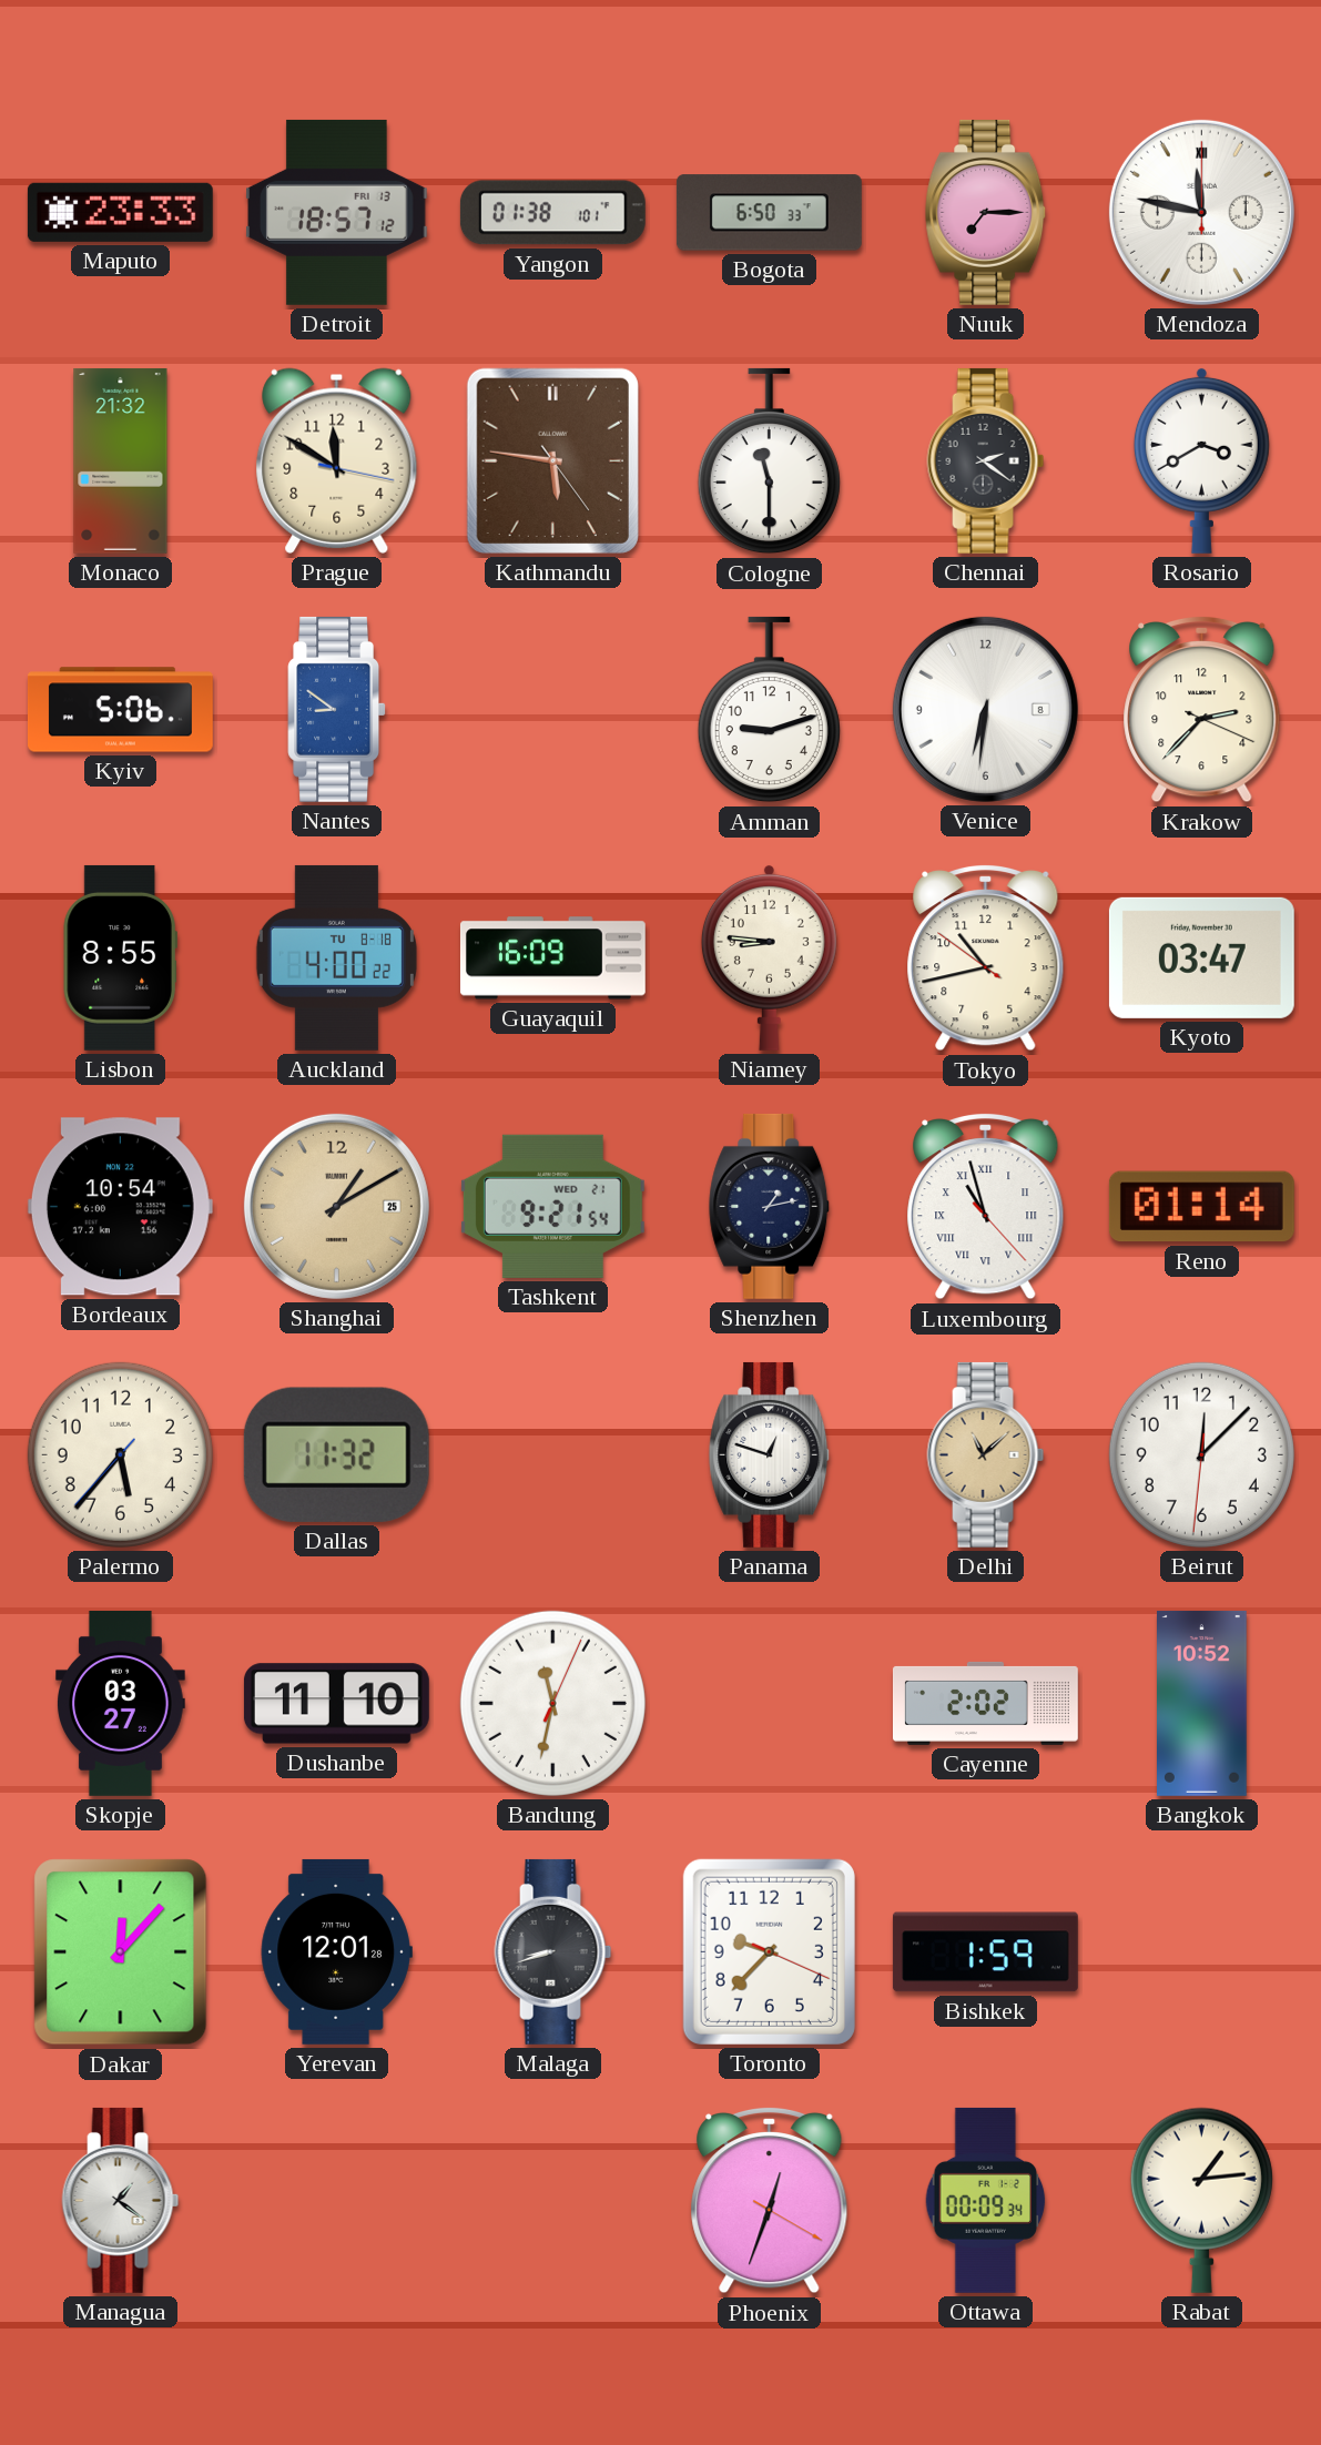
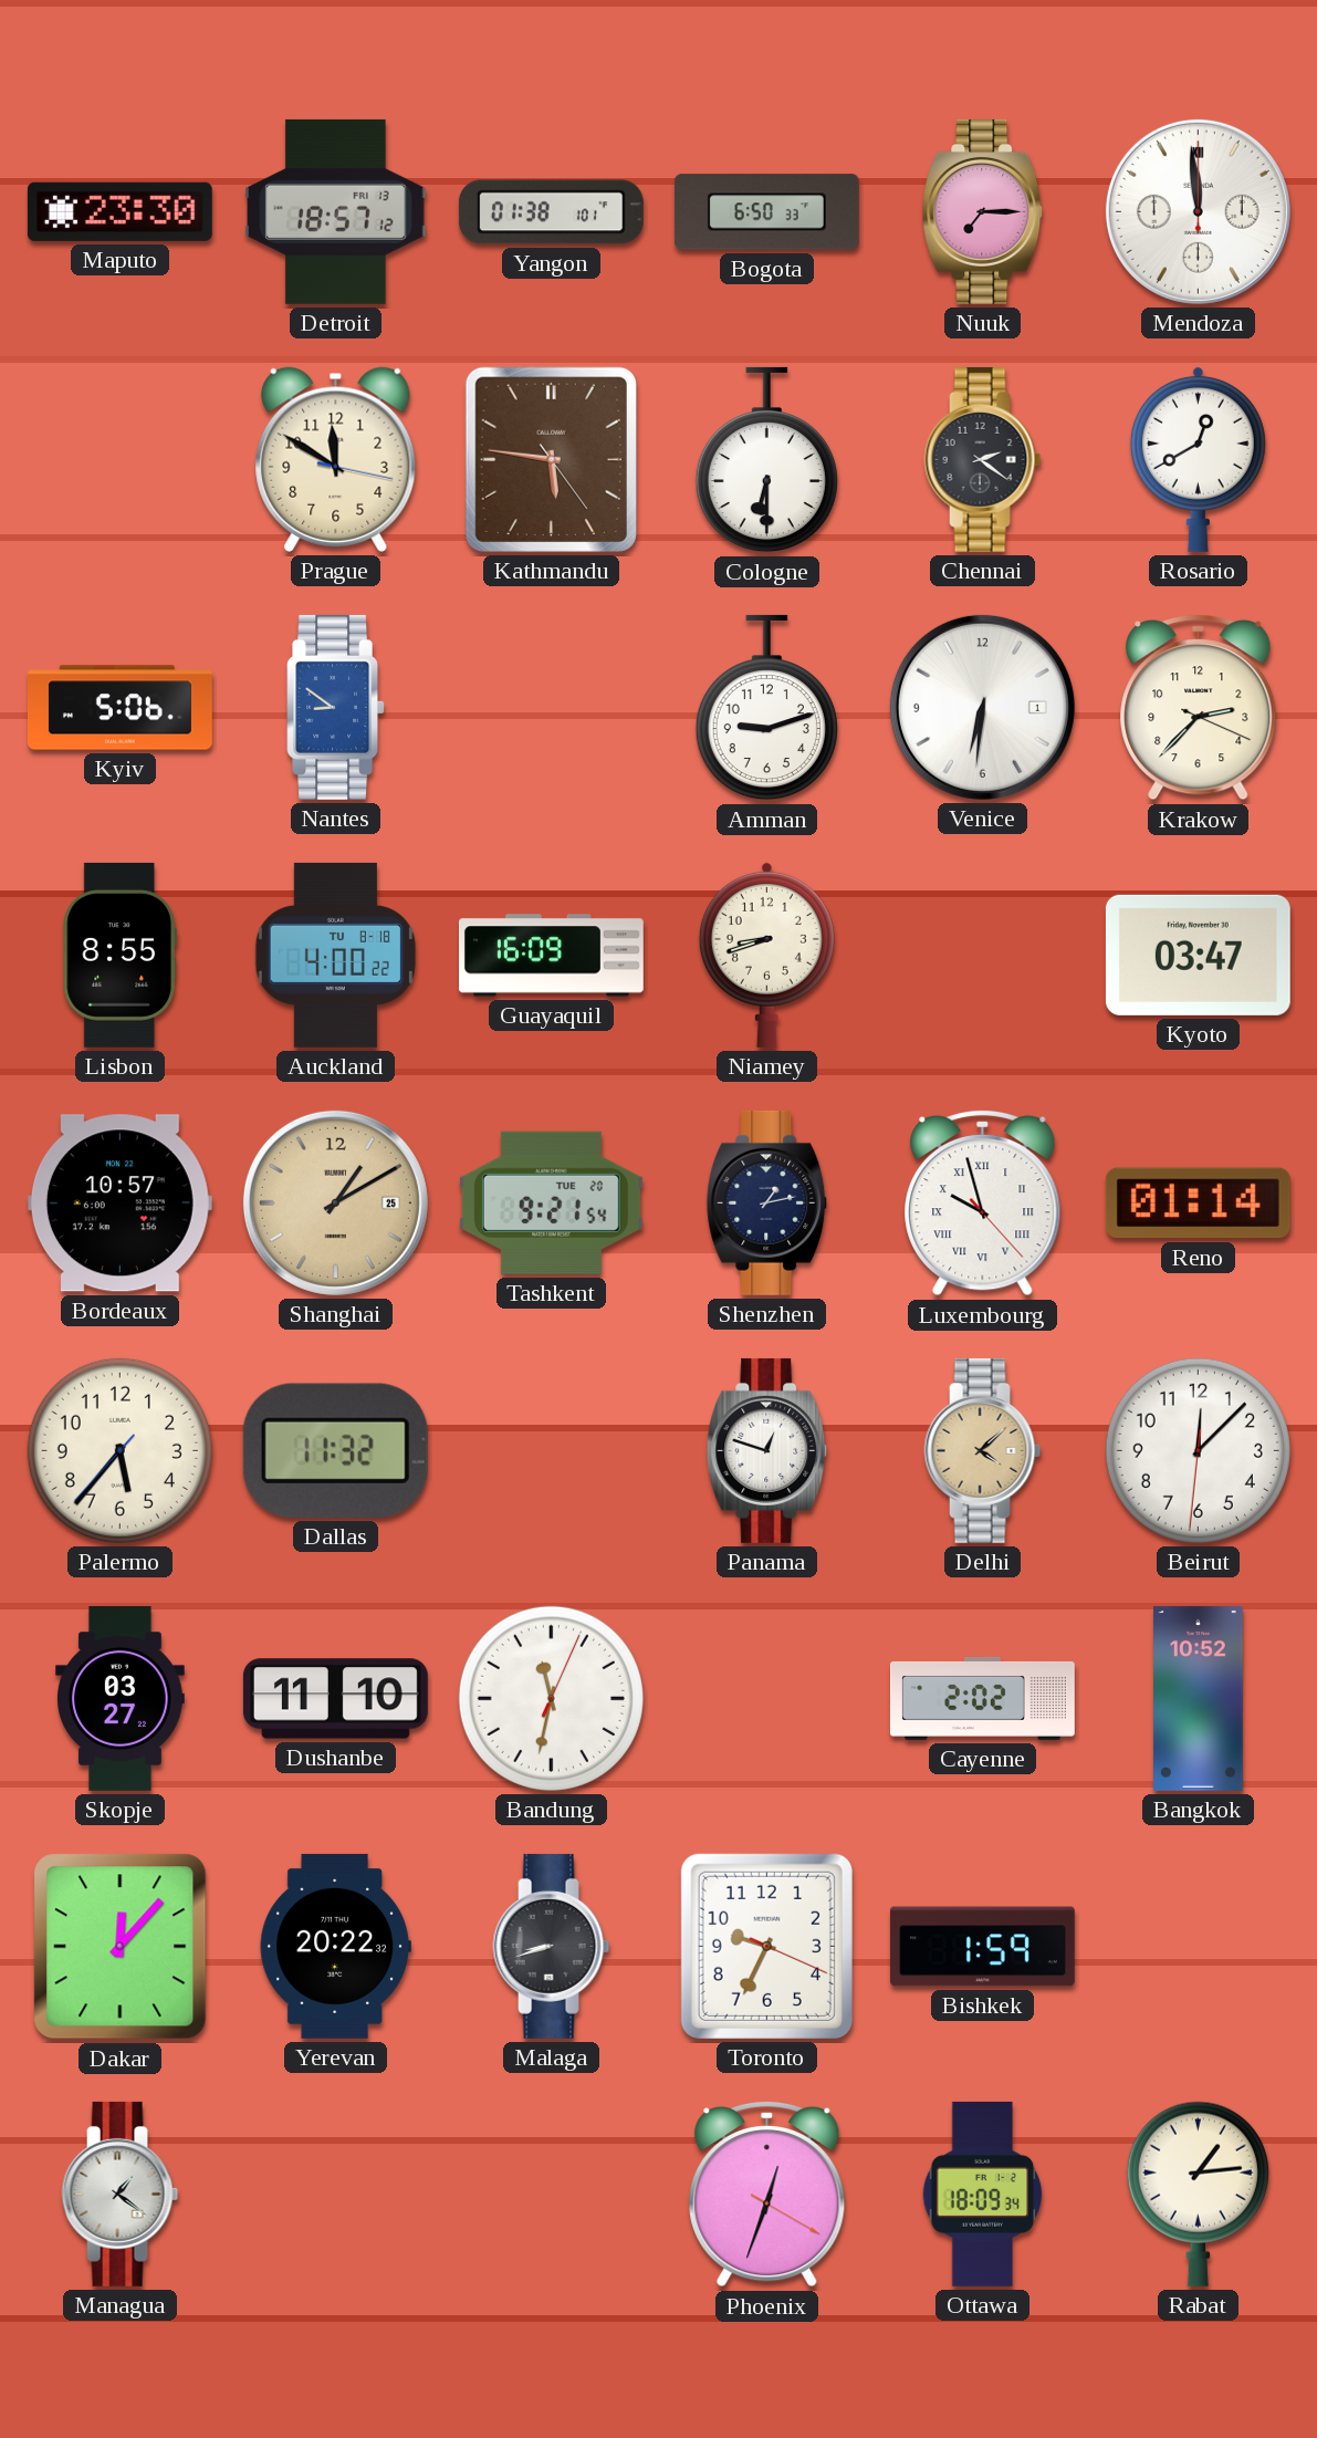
Maputo: 23:33 -> 23:30
Mendoza: 11:47 -> 11:59
Monaco: 21:32 -> none
Cologne: 11:30 -> 6:30
Rosario: 3:40 -> 12:40
Venice date: 8 -> 1
Niamey: 8:46 -> 8:42
Tokyo: 10:42 -> none
Bordeaux: 10:54 -> 10:57
Tashkent date: WED 21 -> TUE 20
Luxembourg: 10:57 -> 9:57
Delhi: 11:08 -> 4:08
Yerevan: 12:01 -> 20:22
Toronto: 9:37 -> 9:34
Ottawa: 00:09 -> 18:09
